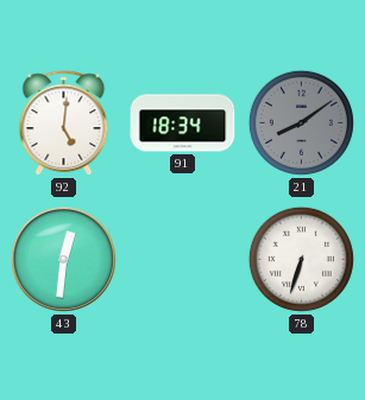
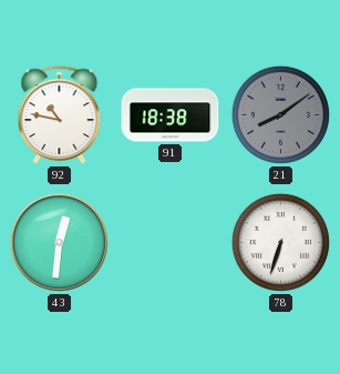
92: 5:01 -> 10:47
91: 18:34 -> 18:38
